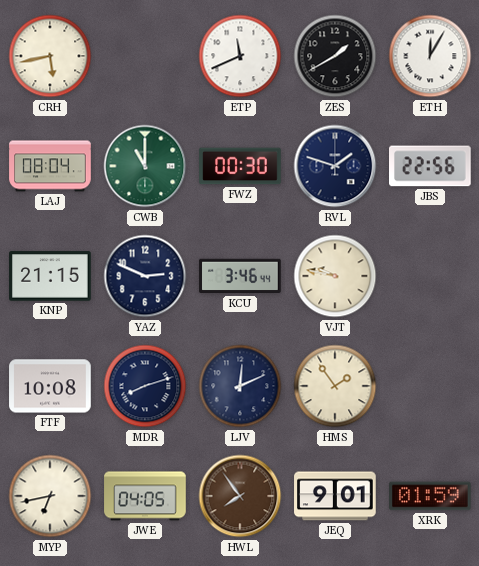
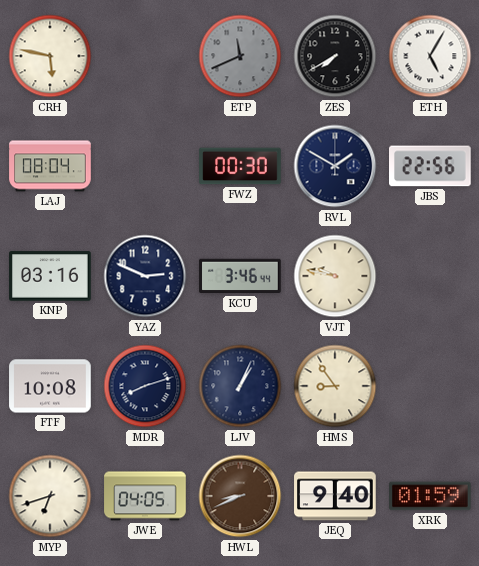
CRH: 5:43 -> 5:47
ETP dial: white -> grey
ZES: 1:40 -> 7:40
ETH: 12:05 -> 5:05
CWB: 11:00 -> none
RVL: 1:48 -> 1:50
KNP: 21:15 -> 03:16
LJV: 12:11 -> 1:04
HMS: 1:54 -> 8:54
MYP: 6:43 -> 6:42
HWL: 7:54 -> 8:41
JEQ: 9:01 -> 9:40
